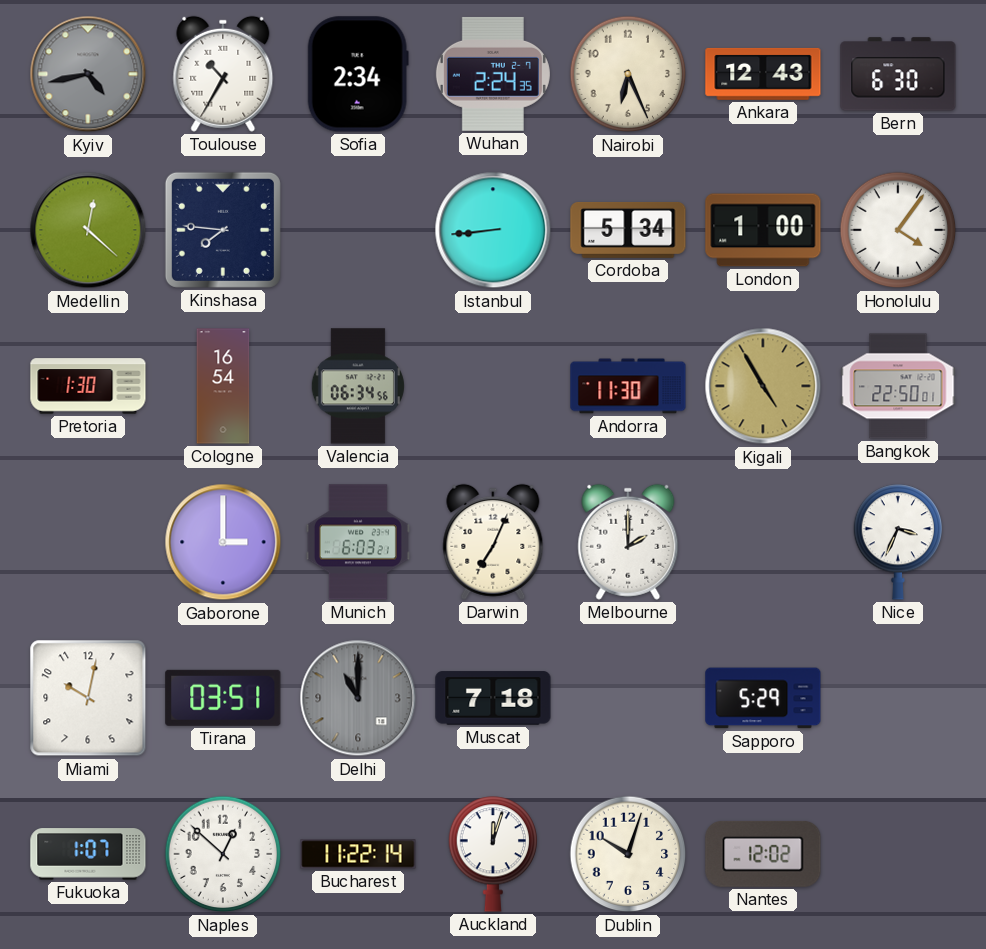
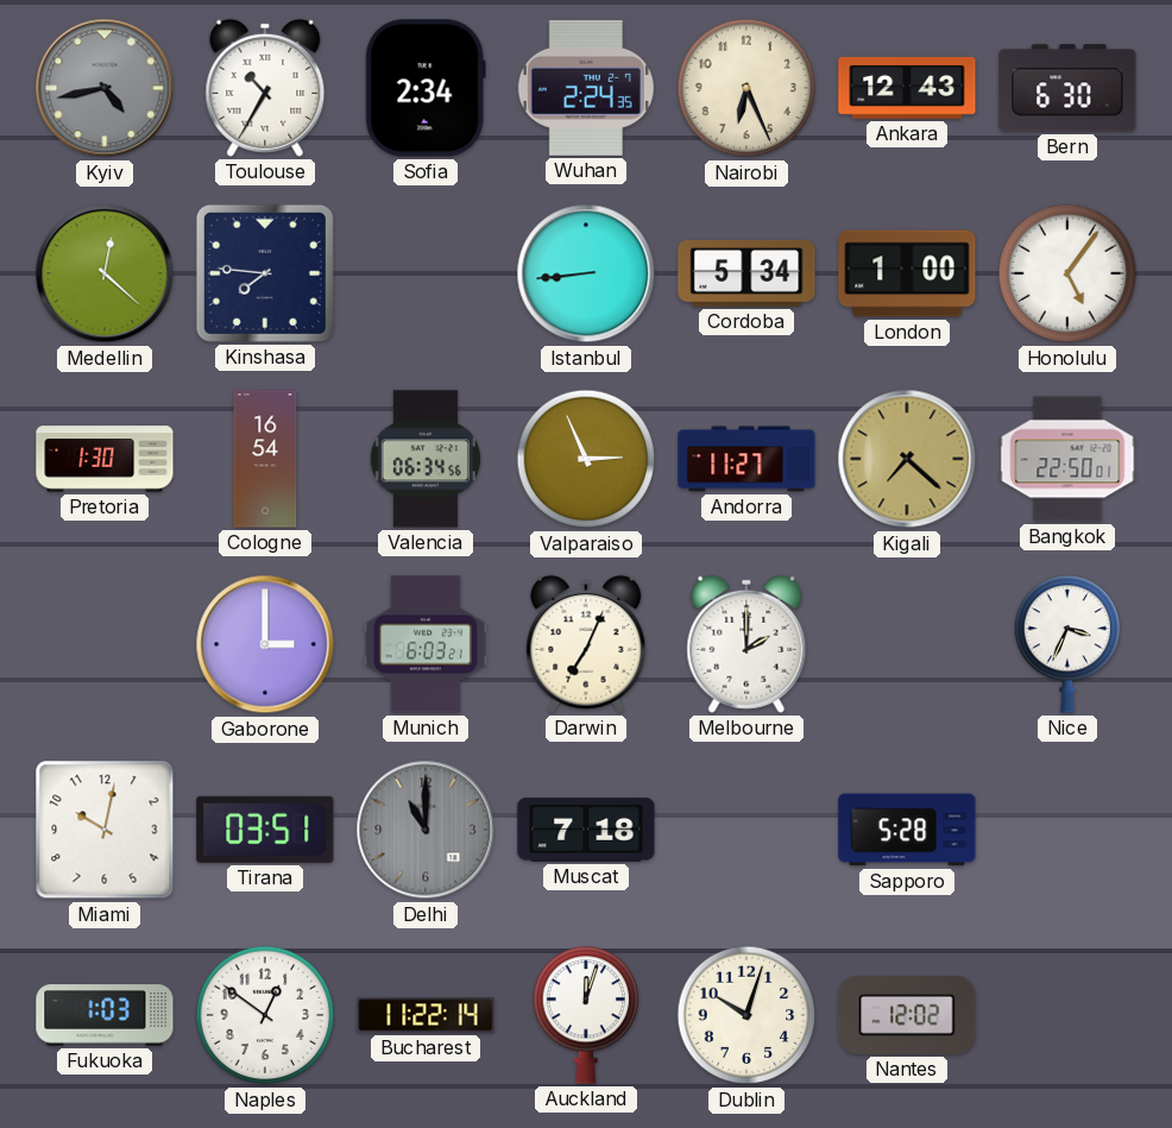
Honolulu: 4:06 -> 5:06
Valparaiso: none -> 2:56
Andorra: 11:30 -> 11:27
Kigali: 4:55 -> 7:22
Sapporo: 5:29 -> 5:28
Fukuoka: 1:07 -> 1:03
Naples: 12:52 -> 12:51
